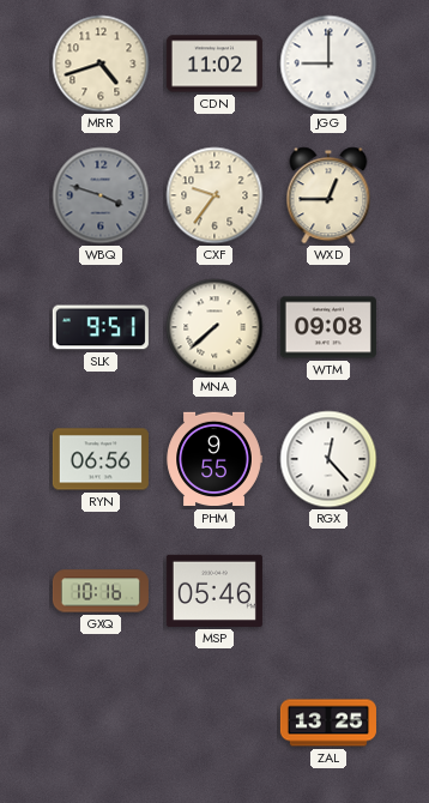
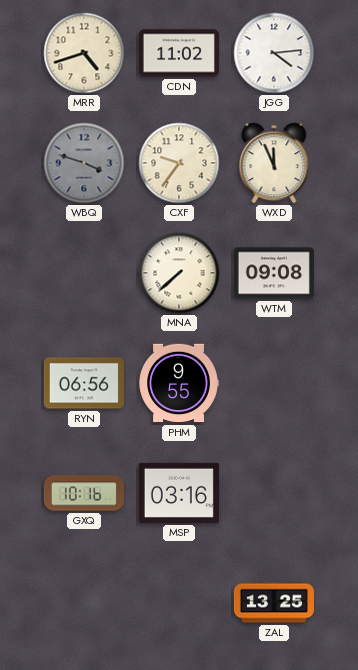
JGG: 9:00 -> 4:14
WXD: 12:45 -> 11:56
SLK: 9:51 -> none
RGX: 12:23 -> none
MSP: 05:46 -> 03:16
